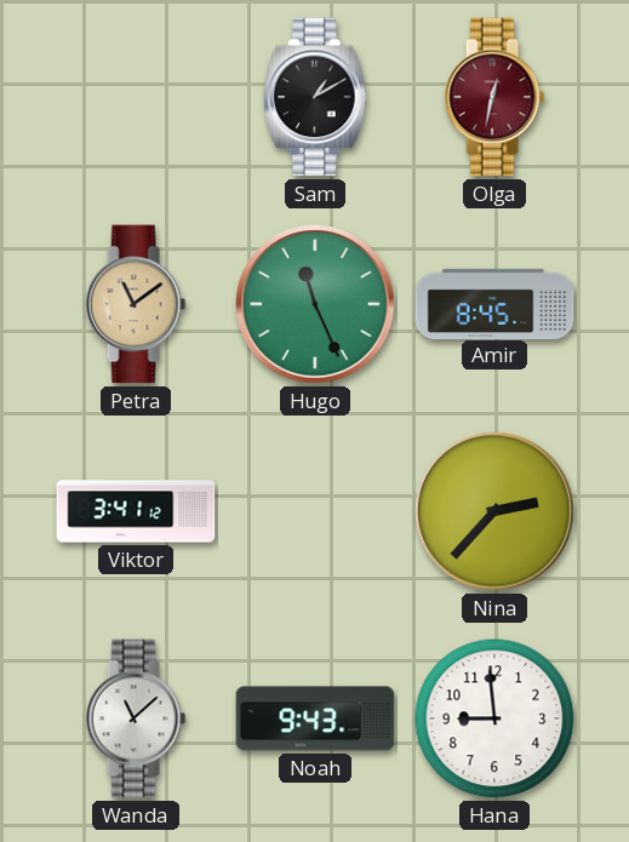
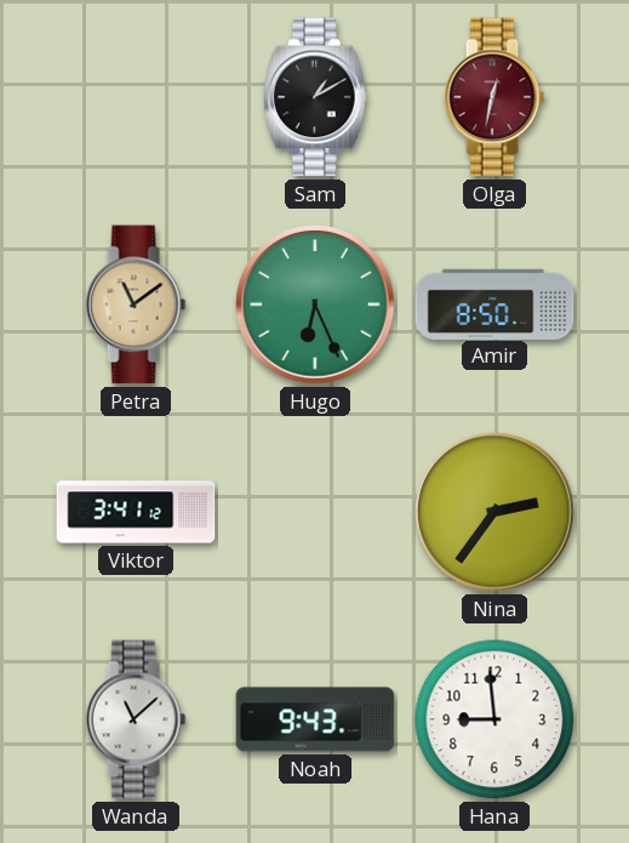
Hugo: 11:26 -> 6:26
Amir: 8:45 -> 8:50
Nina: 2:37 -> 2:36
